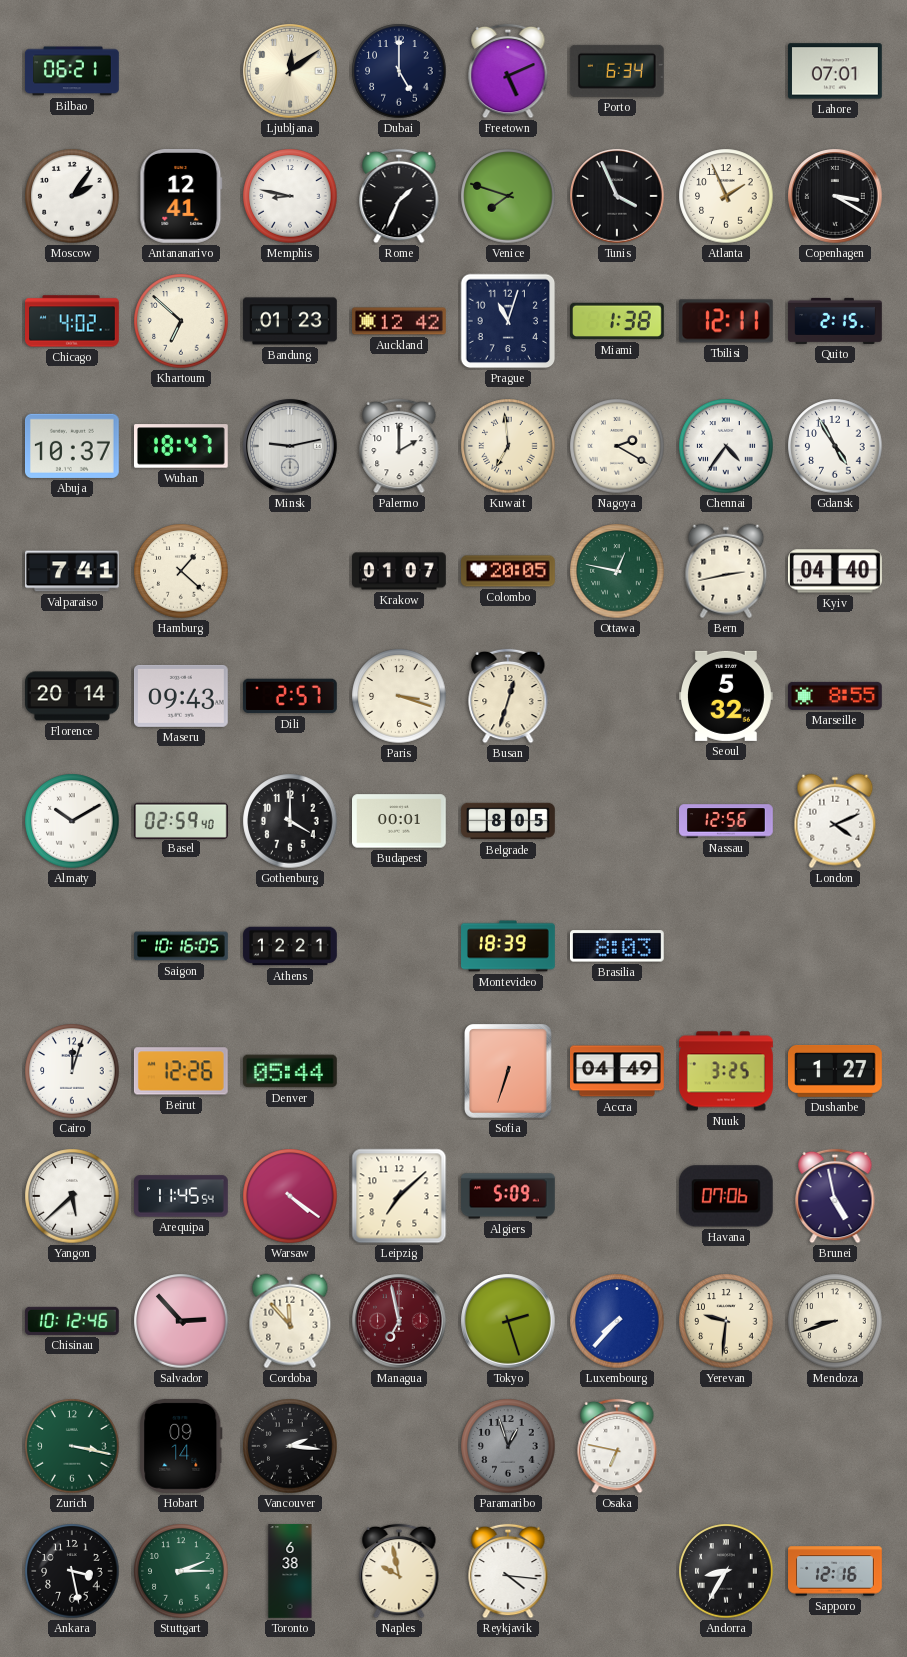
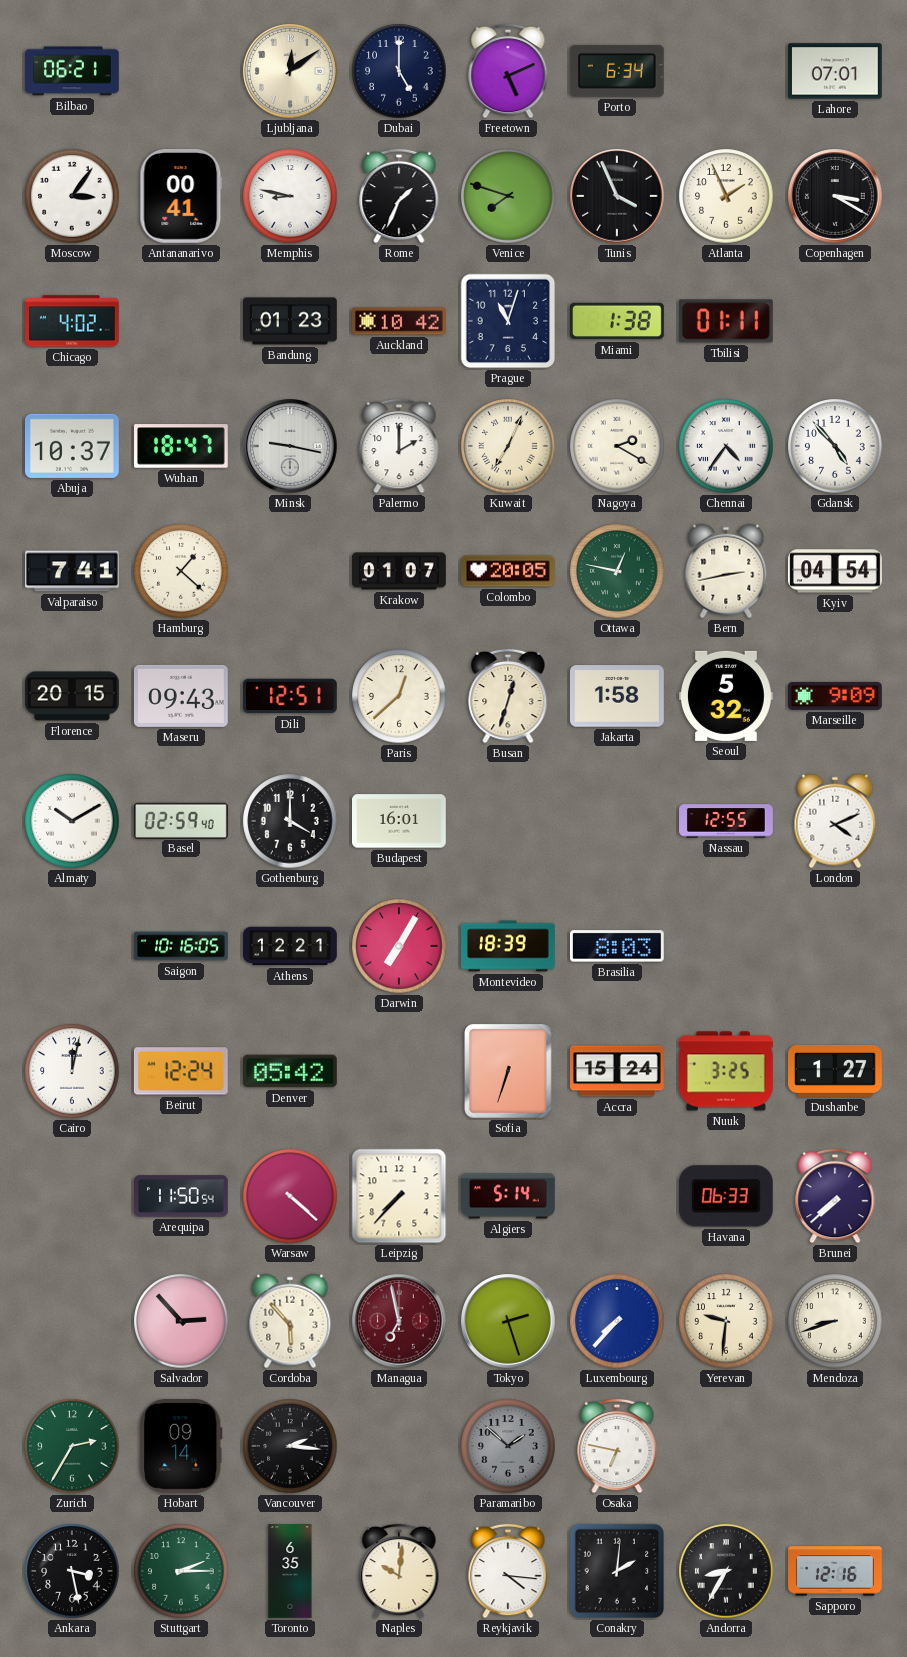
Moscow: 2:06 -> 3:06
Antananarivo: 12:41 -> 00:41
Khartoum: 6:52 -> none
Auckland: 12:42 -> 10:42
Tbilisi: 12:11 -> 01:11
Quito: 2:15 -> none
Minsk: 9:13 -> 9:17
Kuwait: 6:59 -> 7:04
Gdansk: 4:55 -> 4:53
Kyiv: 04:40 -> 04:54
Florence: 20:14 -> 20:15
Dili: 2:57 -> 12:51
Paris: 3:18 -> 12:38
Jakarta: none -> 1:58
Marseille: 8:55 -> 9:09
Budapest: 00:01 -> 16:01
Belgrade: 8:05 -> none
Nassau: 12:56 -> 12:55
Darwin: none -> 7:05
Cairo: 12:03 -> 12:02
Beirut: 12:26 -> 12:24
Denver: 05:44 -> 05:42
Accra: 04:49 -> 15:24
Yangon: 5:38 -> none
Arequipa: 11:45 -> 11:50
Warsaw: 4:21 -> 4:22
Leipzig: 7:08 -> 7:37
Algiers: 5:09 -> 5:14
Havana: 07:06 -> 06:33
Brunei: 4:58 -> 7:38
Chisinau: 10:12 -> none
Cordoba: 11:53 -> 5:53
Zurich: 3:17 -> 2:35
Paramaribo: 12:57 -> 1:52
Toronto: 6:38 -> 6:35
Naples: 9:58 -> 10:01
Conakry: none -> 2:01
